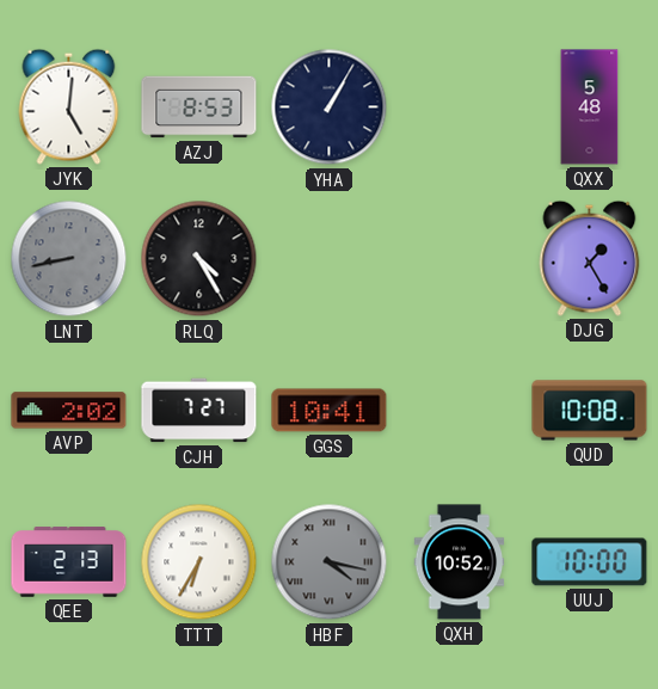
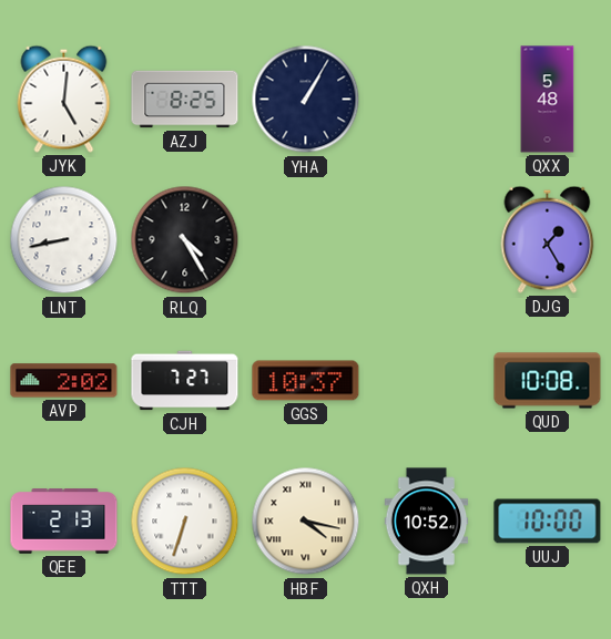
AZJ: 8:53 -> 8:25
LNT dial: grey -> white
GGS: 10:41 -> 10:37
TTT: 6:35 -> 6:33
HBF dial: grey -> cream
